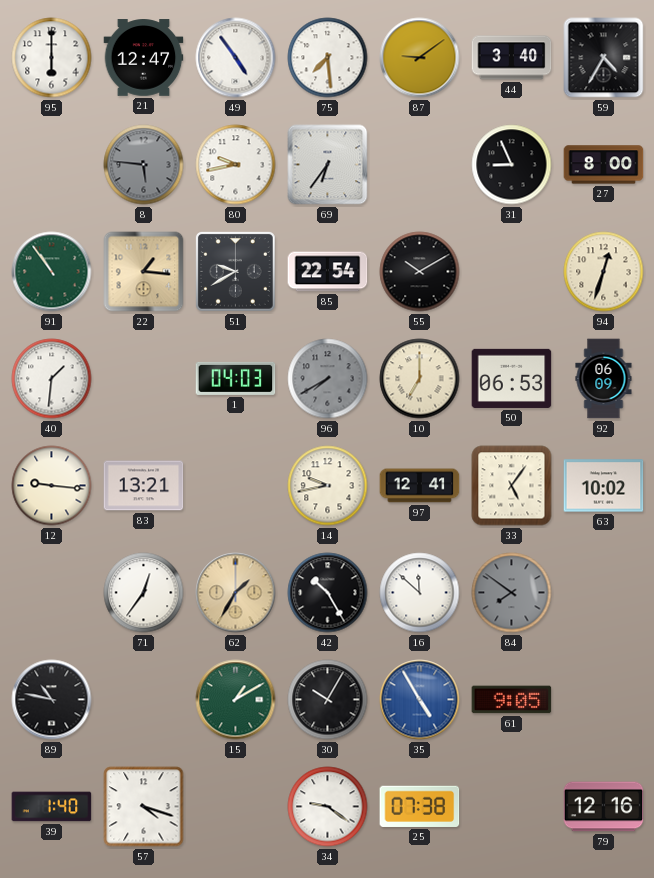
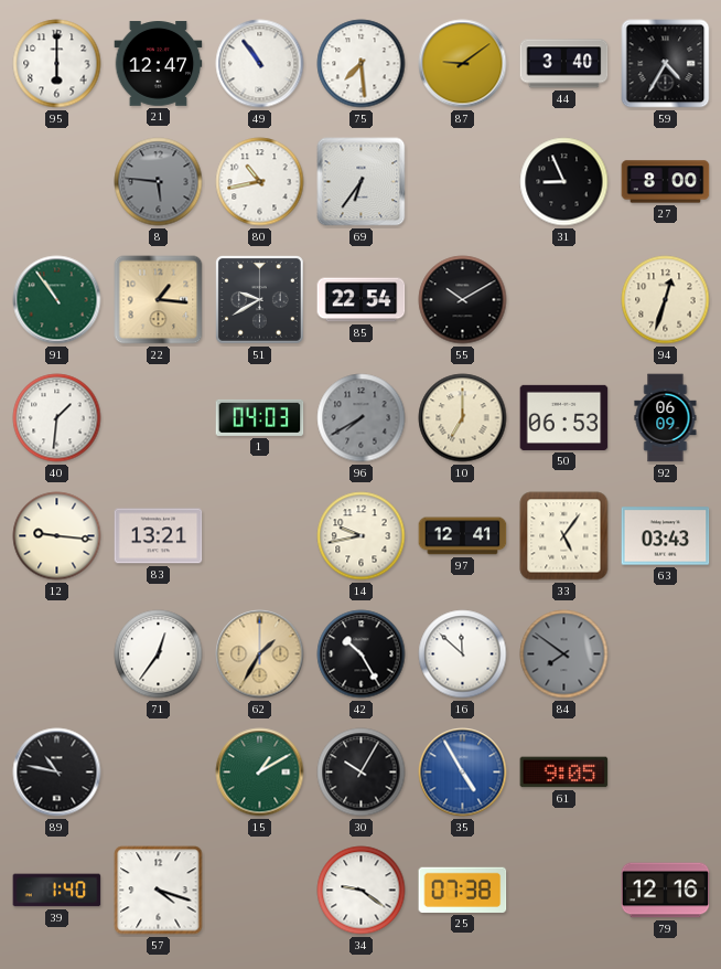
49: 4:54 -> 10:54
80: 9:43 -> 10:43
63: 10:02 -> 03:43
